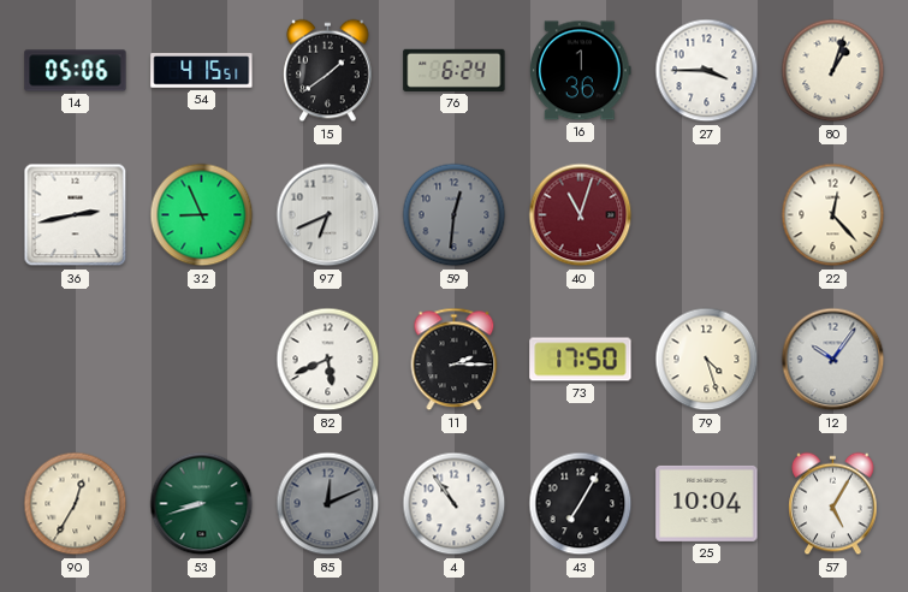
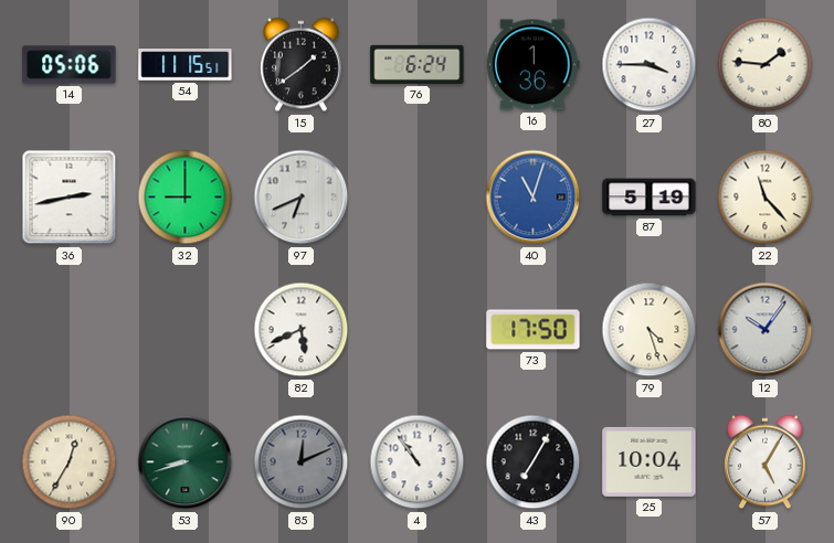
54: 4:15 -> 11:15
80: 1:03 -> 1:46
32: 8:56 -> 9:00
59: 12:31 -> none
40 dial: burgundy -> blue
87: none -> 5:19
22: 12:23 -> 11:23
11: 2:15 -> none
